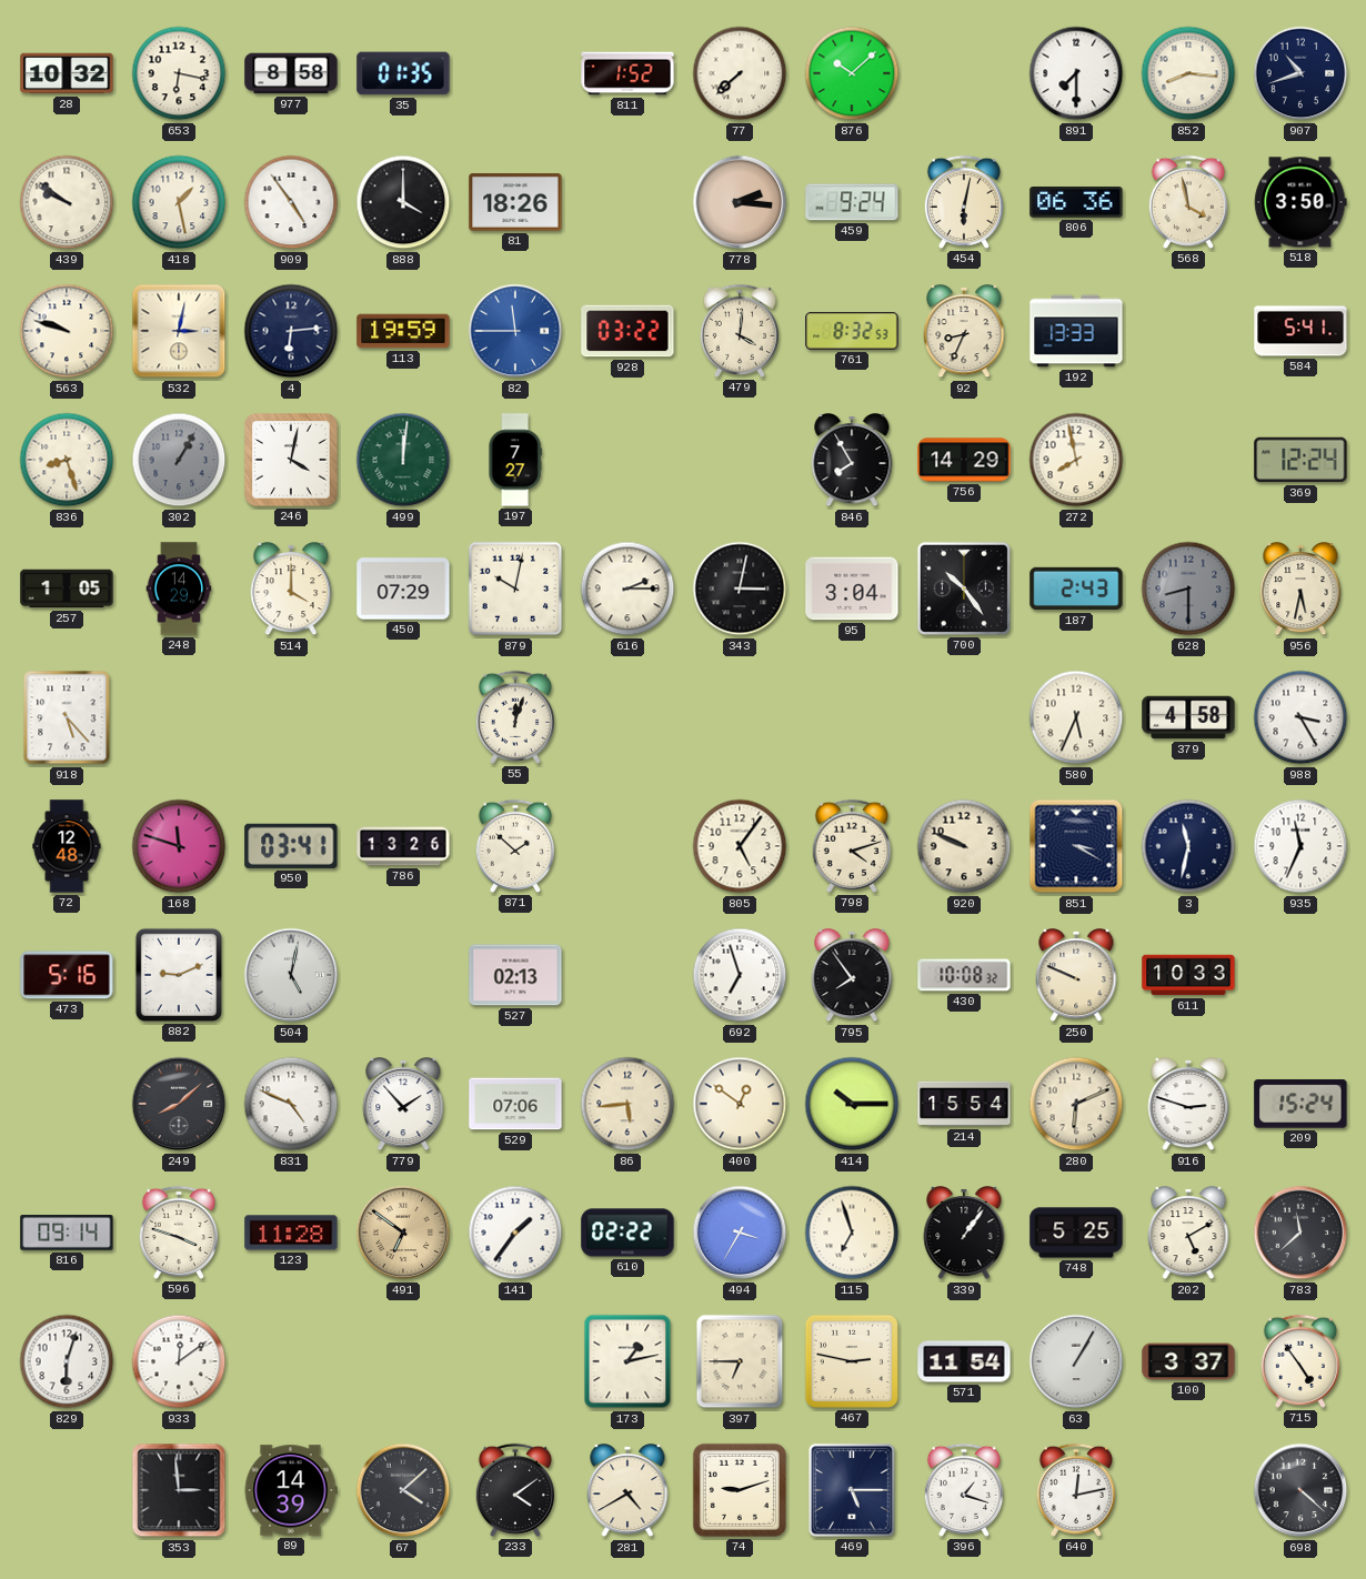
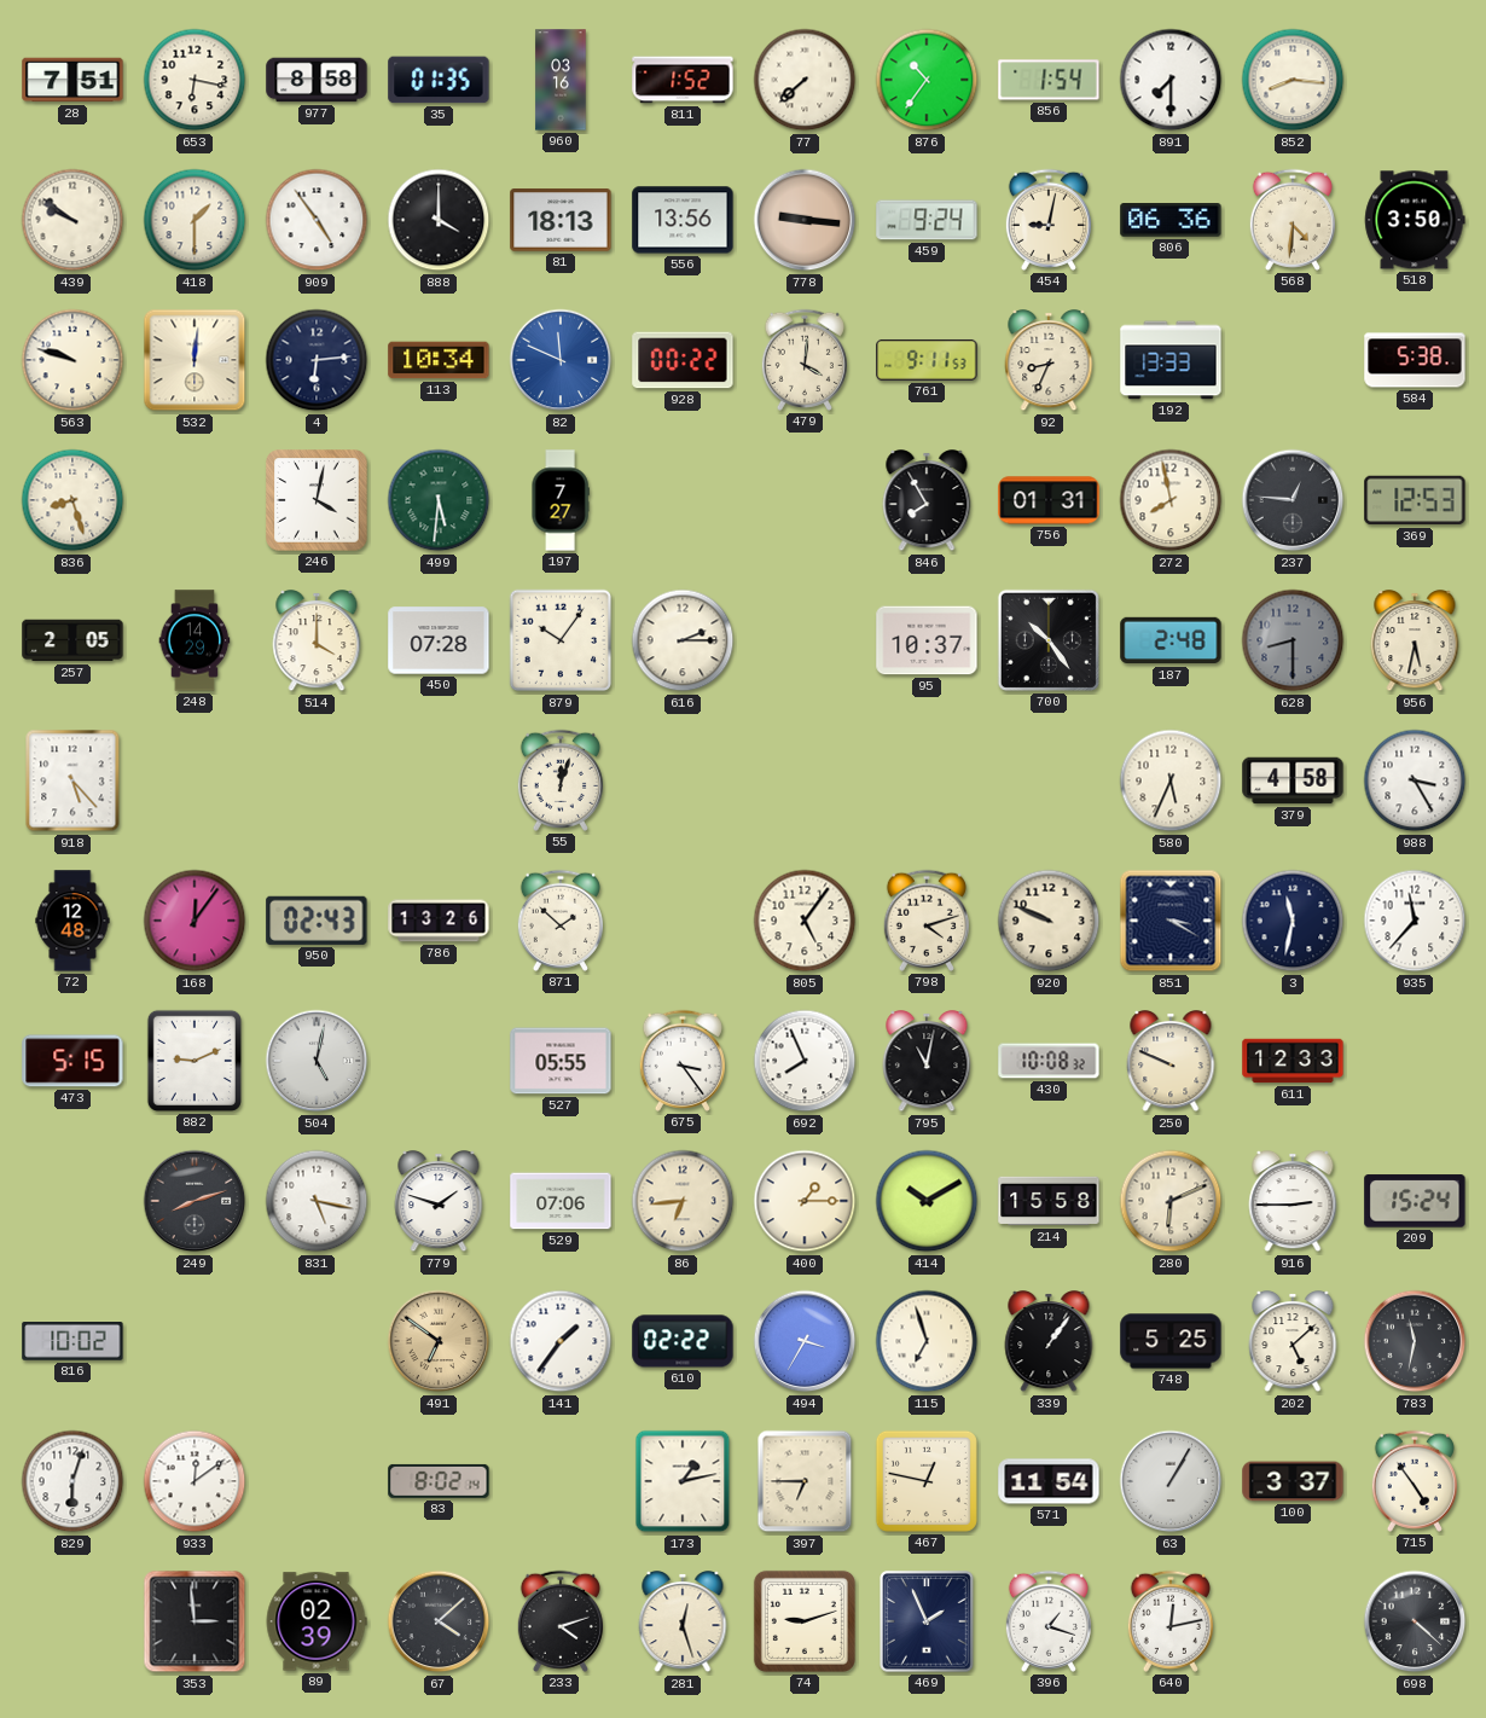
28: 10:32 -> 7:51
960: none -> 03:16
876: 10:08 -> 10:36
856: none -> 1:54
907: 10:42 -> none
418: 1:28 -> 1:30
81: 18:26 -> 18:13
556: none -> 13:56
778: 2:16 -> 9:16
454: 6:02 -> 9:02
568: 3:58 -> 4:31
532: 3:02 -> 12:01
113: 19:59 -> 10:34
82: 11:45 -> 11:49
928: 03:22 -> 00:22
761: 8:32 -> 9:11
584: 5:41 -> 5:38
302: 1:05 -> none
499: 12:01 -> 5:31
756: 14:29 -> 01:31
237: none -> 12:46
369: 12:24 -> 12:53
257: 1:05 -> 2:05
450: 07:29 -> 07:28
879: 10:02 -> 10:06
343: 3:02 -> none
95: 3:04 -> 10:37
187: 2:43 -> 2:48
168: 11:48 -> 12:06
950: 03:41 -> 02:43
935: 11:34 -> 11:37
473: 5:16 -> 5:15
527: 02:13 -> 05:55
675: none -> 3:24
692: 6:57 -> 7:56
795: 7:54 -> 11:02
611: 10:33 -> 12:33
249: 8:08 -> 8:12
831: 4:49 -> 5:17
779: 1:53 -> 1:48
86: 5:44 -> 6:44
400: 12:51 -> 1:15
414: 10:15 -> 10:10
214: 15:54 -> 15:58
916: 2:48 -> 2:45
816: 09:14 -> 10:02
596: 3:48 -> none
123: 11:28 -> none
202: 5:10 -> 5:08
783: 11:38 -> 11:32
83: none -> 8:02
467: 2:47 -> 12:47
89: 14:39 -> 02:39
233: 4:09 -> 4:12
281: 4:40 -> 12:27
469: 5:15 -> 1:56
